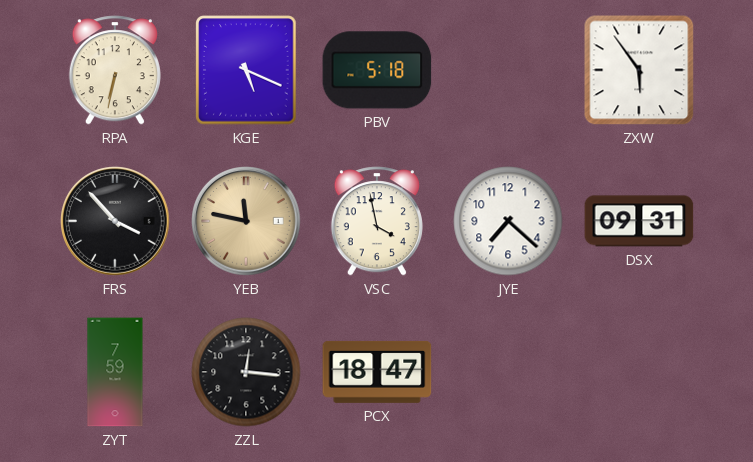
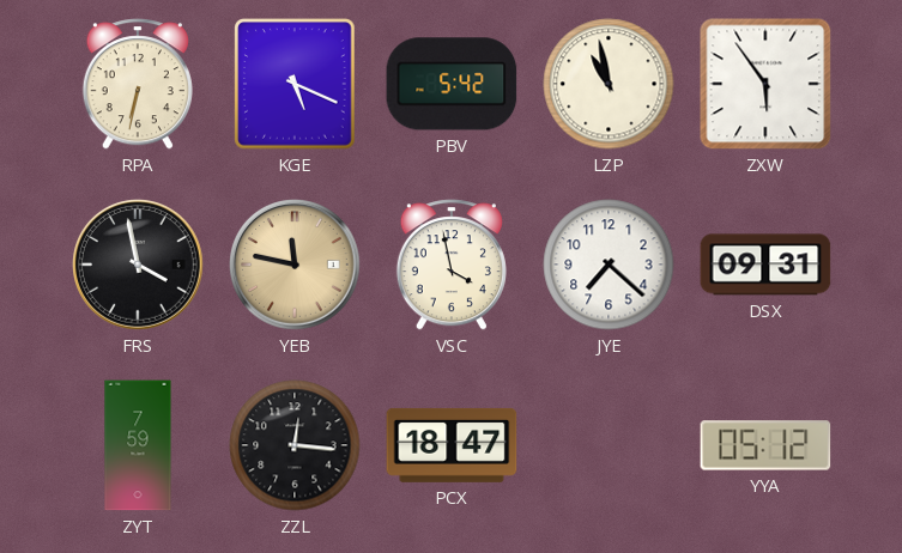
PBV: 5:18 -> 5:42
LZP: none -> 10:58
FRS: 3:53 -> 3:58
YYA: none -> 05:12
